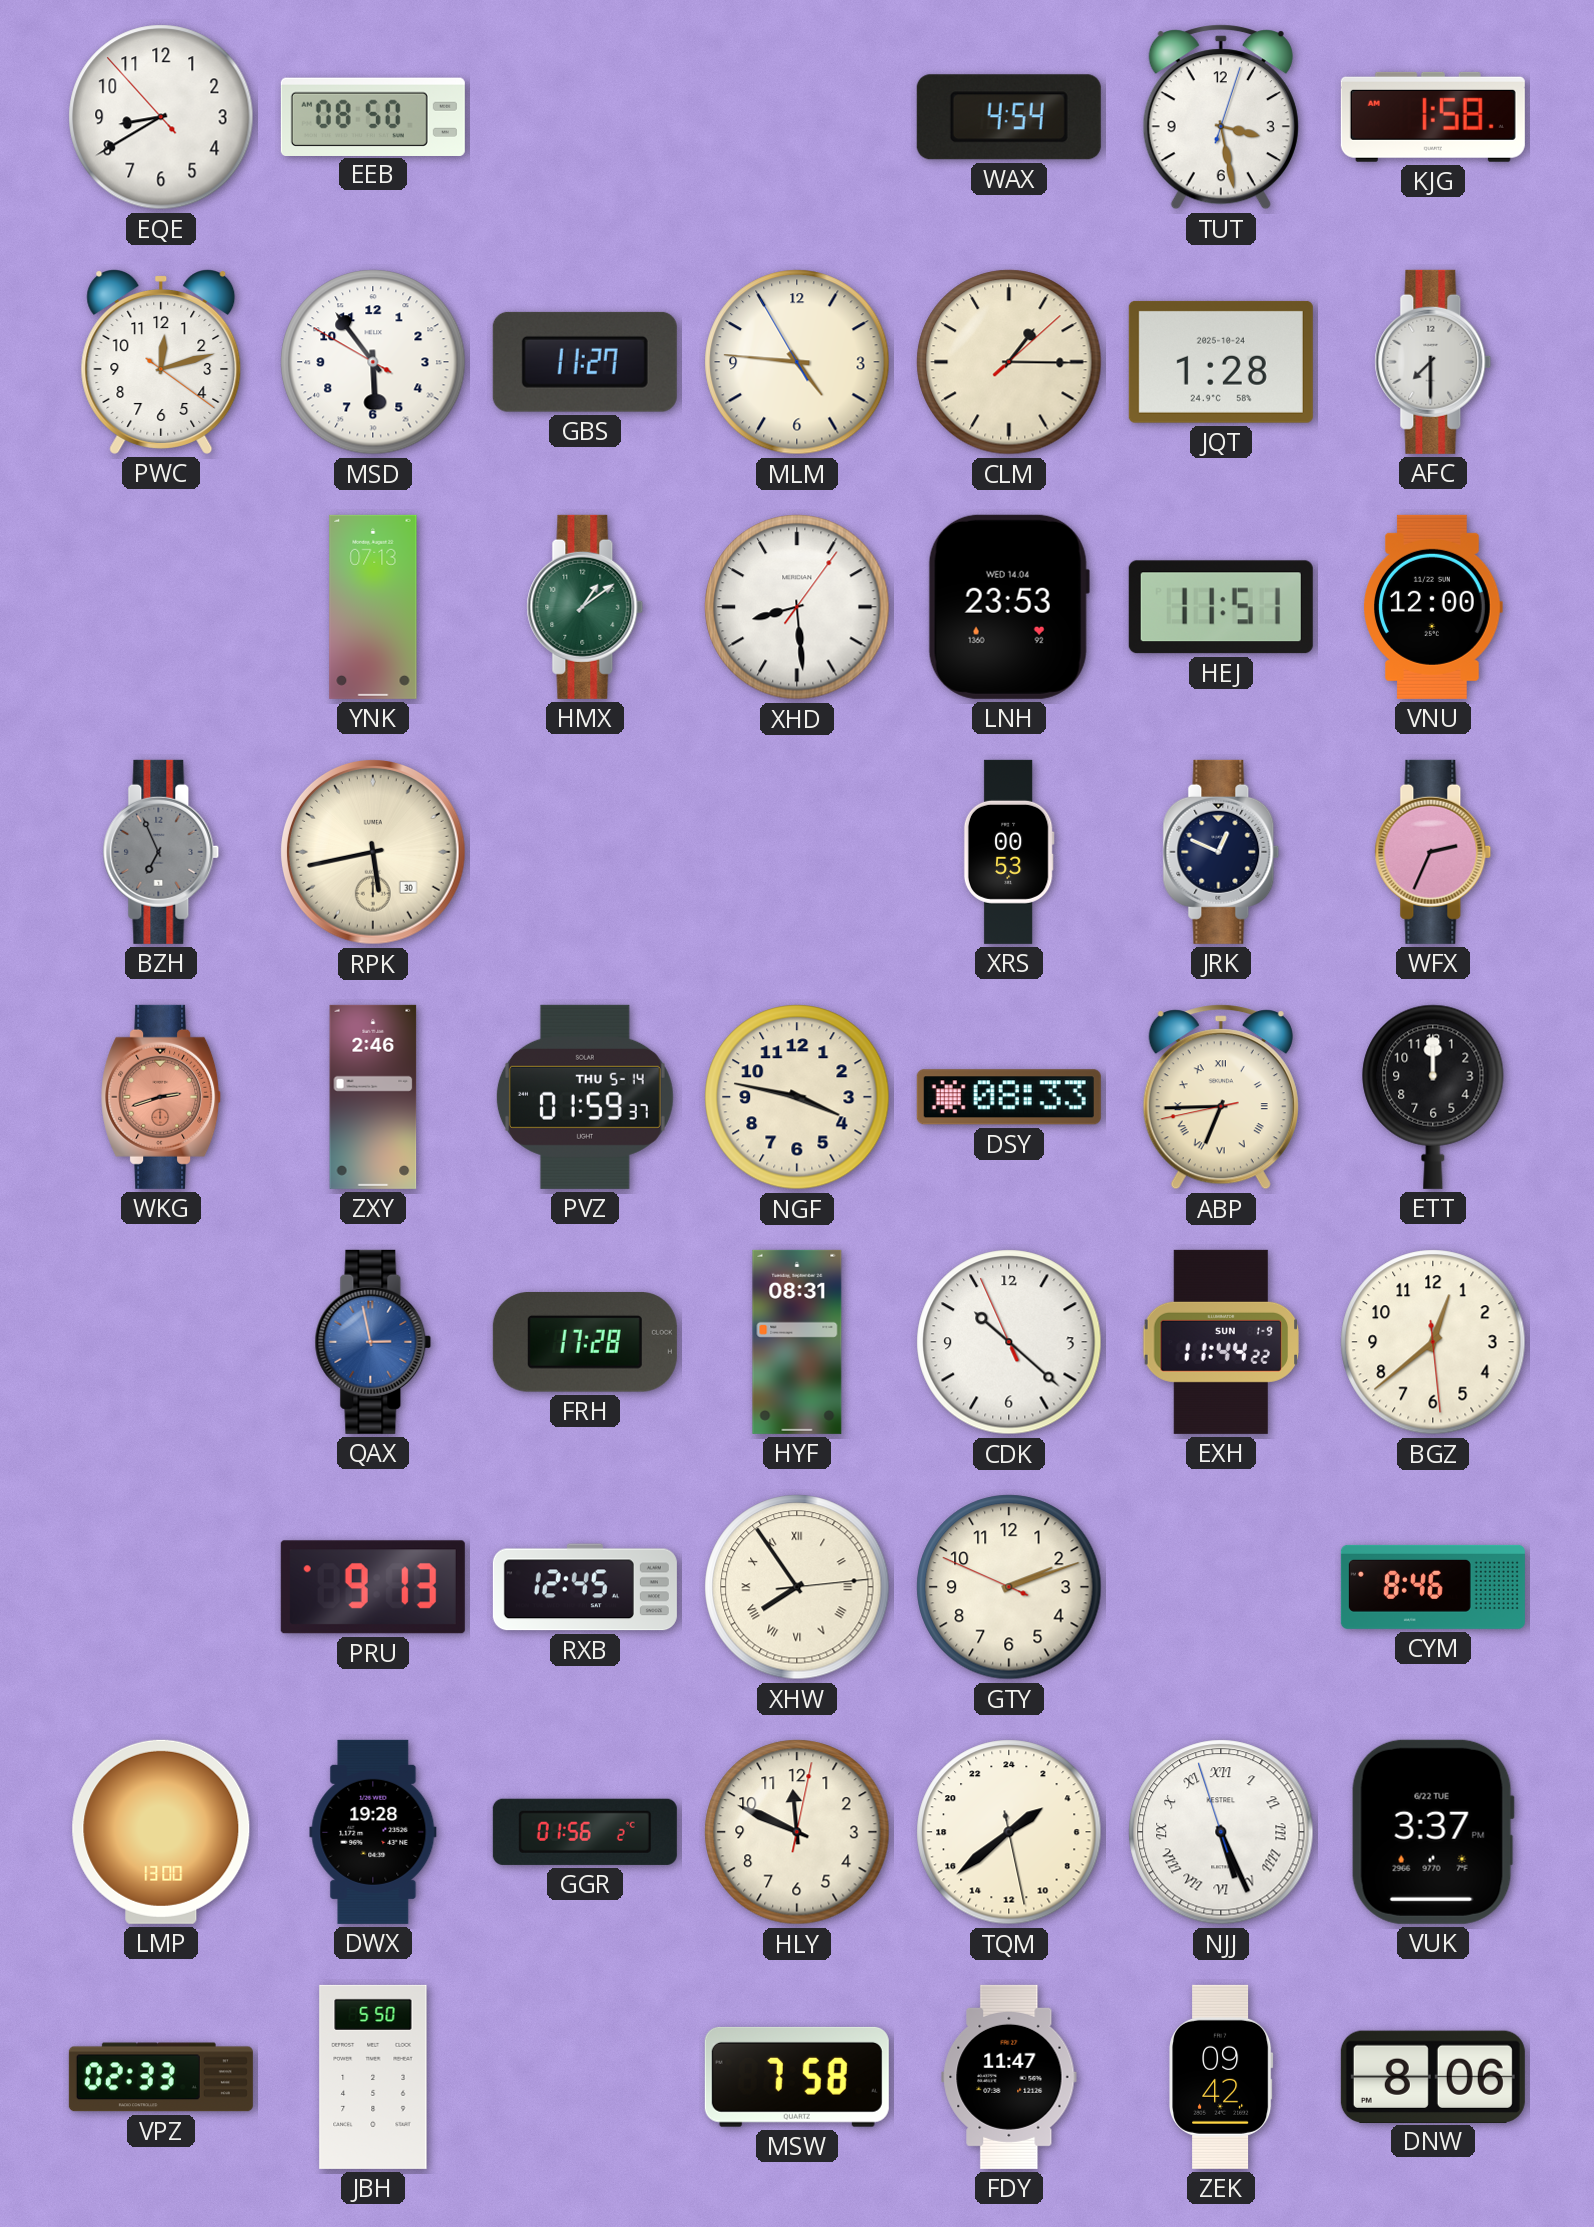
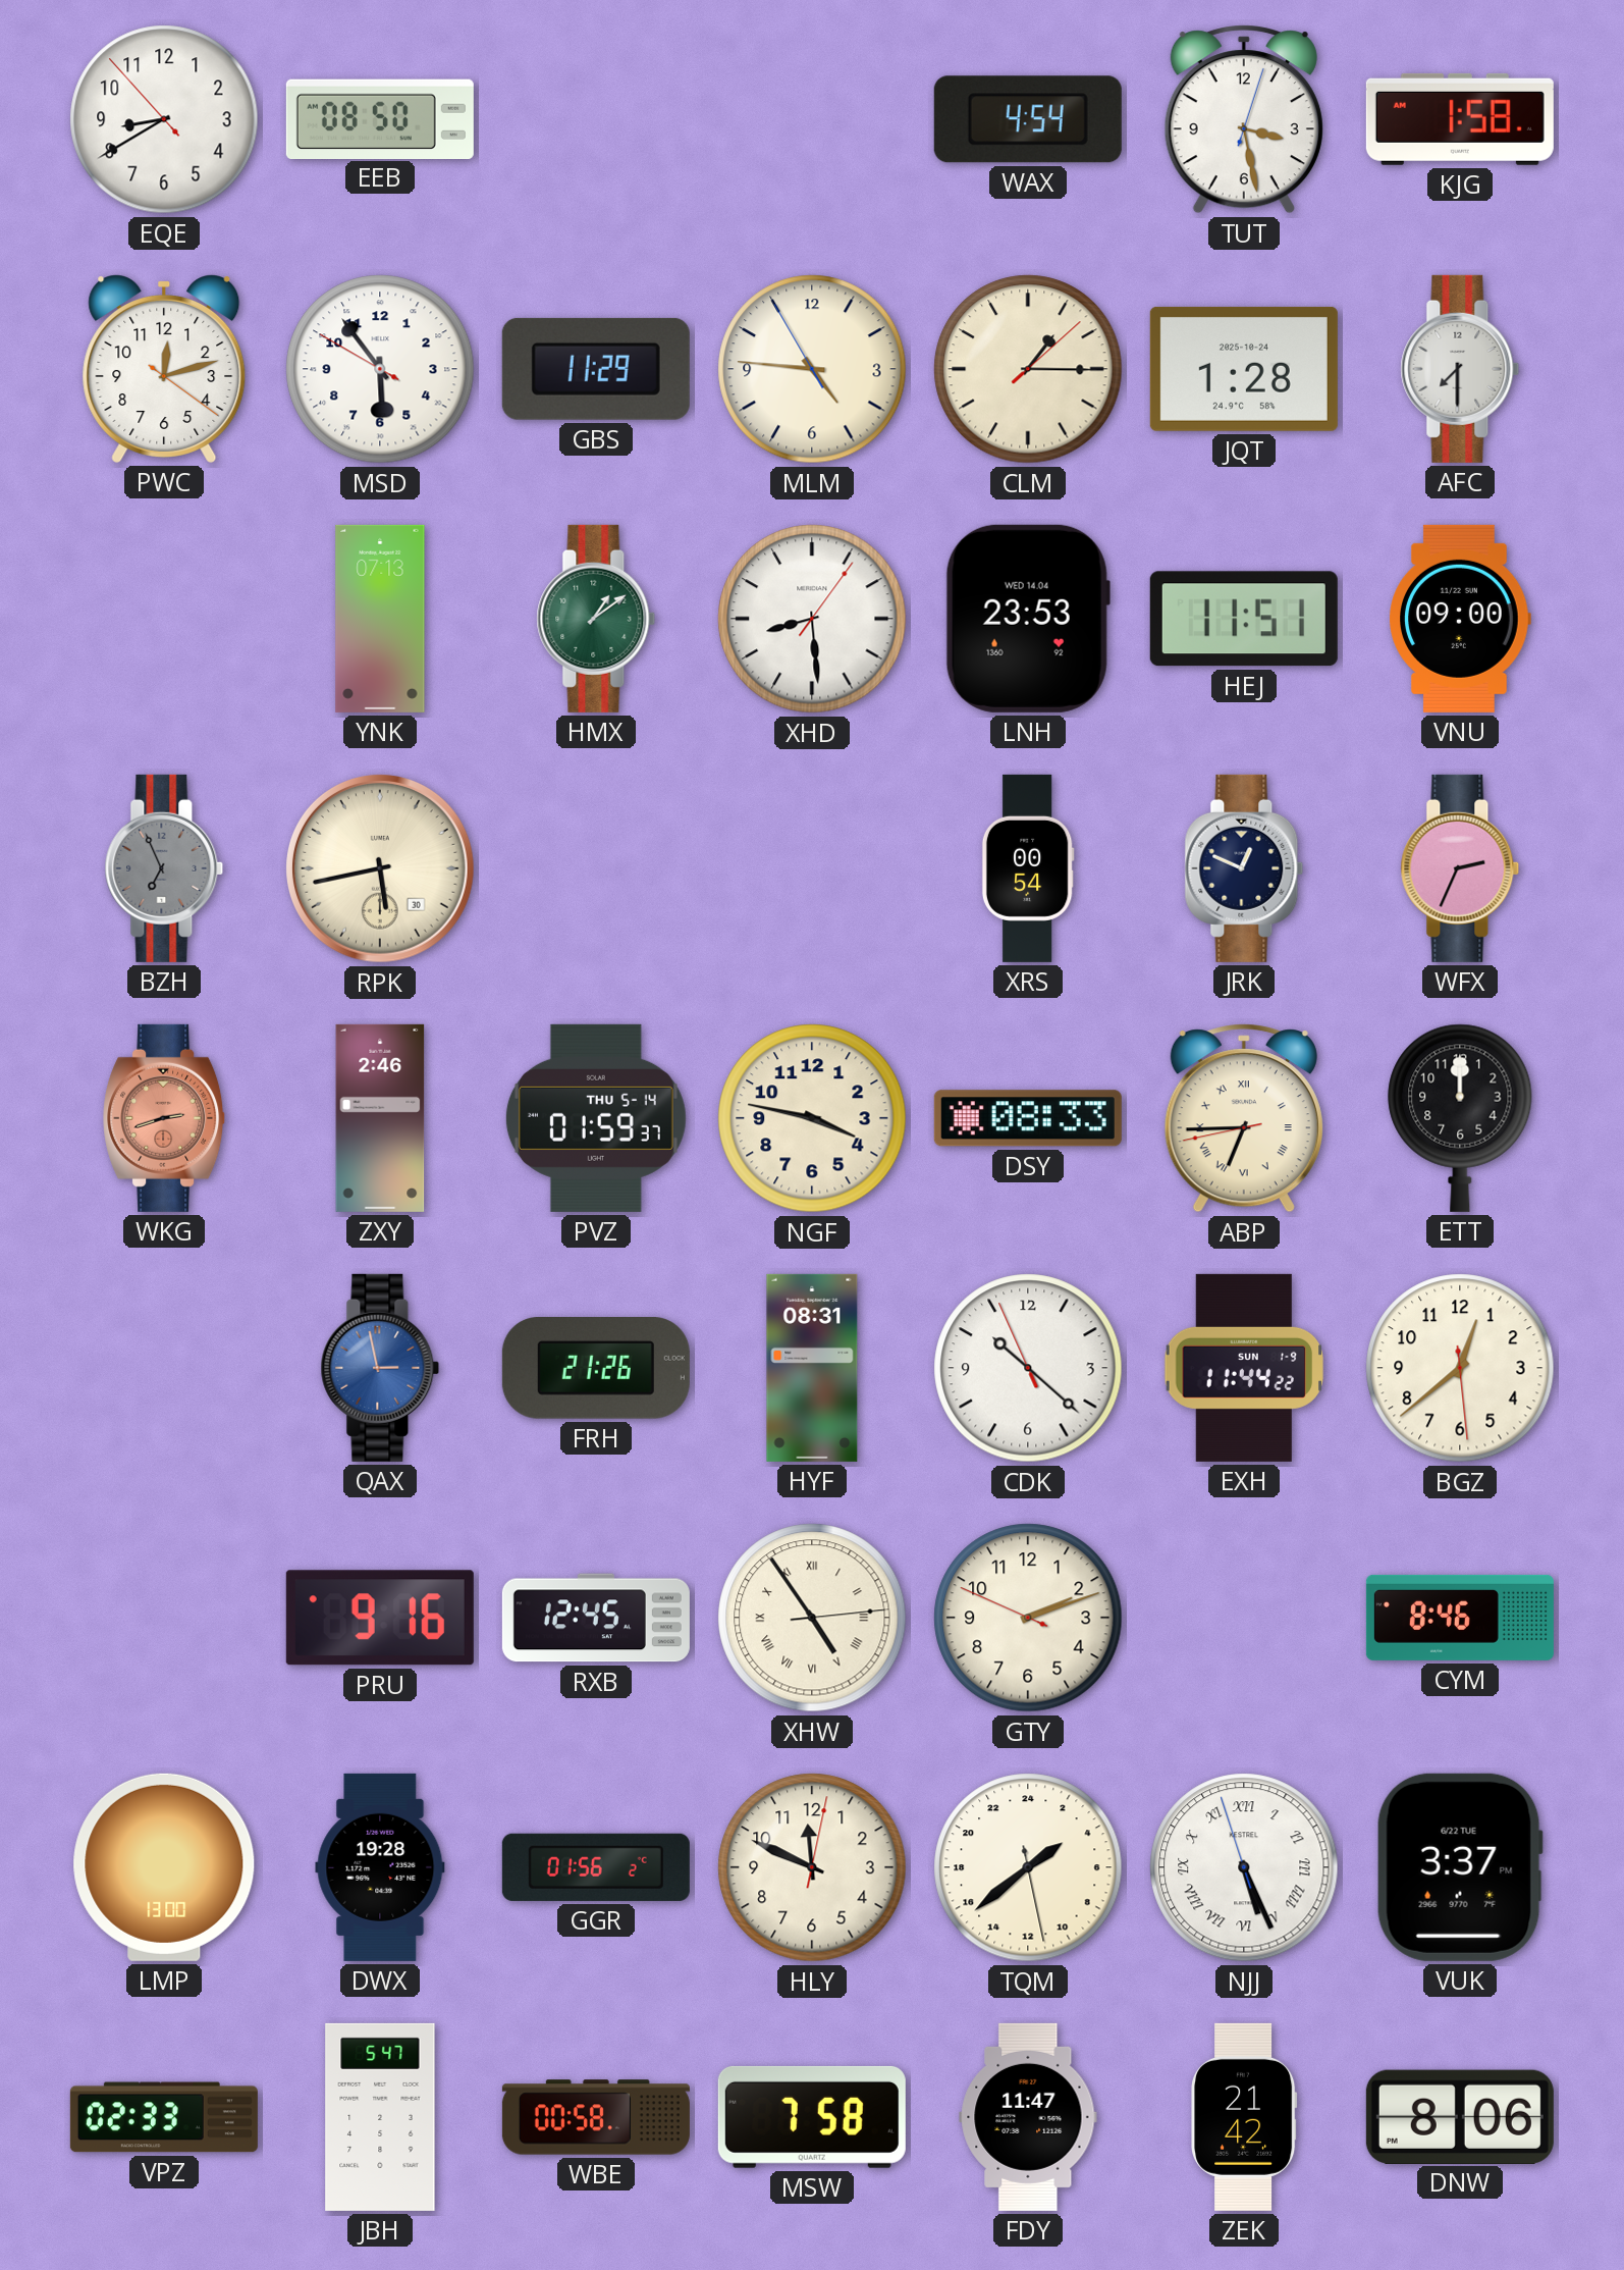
GBS: 11:27 -> 11:29
VNU: 12:00 -> 09:00
XRS: 00:53 -> 00:54
FRH: 17:28 -> 21:26
PRU: 9:13 -> 9:16
XHW: 7:54 -> 4:54
JBH: 5:50 -> 5:47
WBE: none -> 00:58
ZEK: 09:42 -> 21:42
